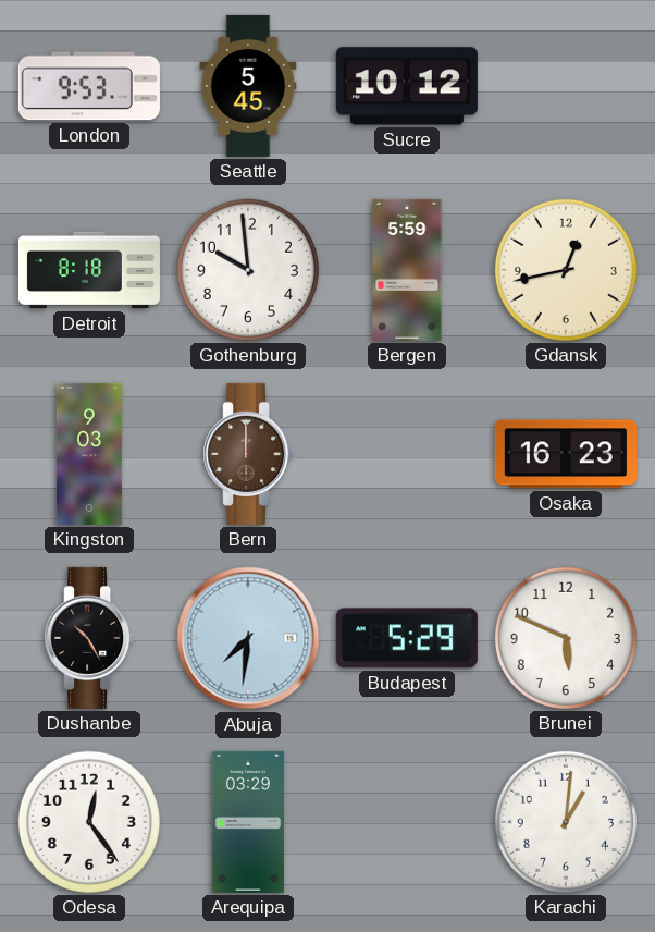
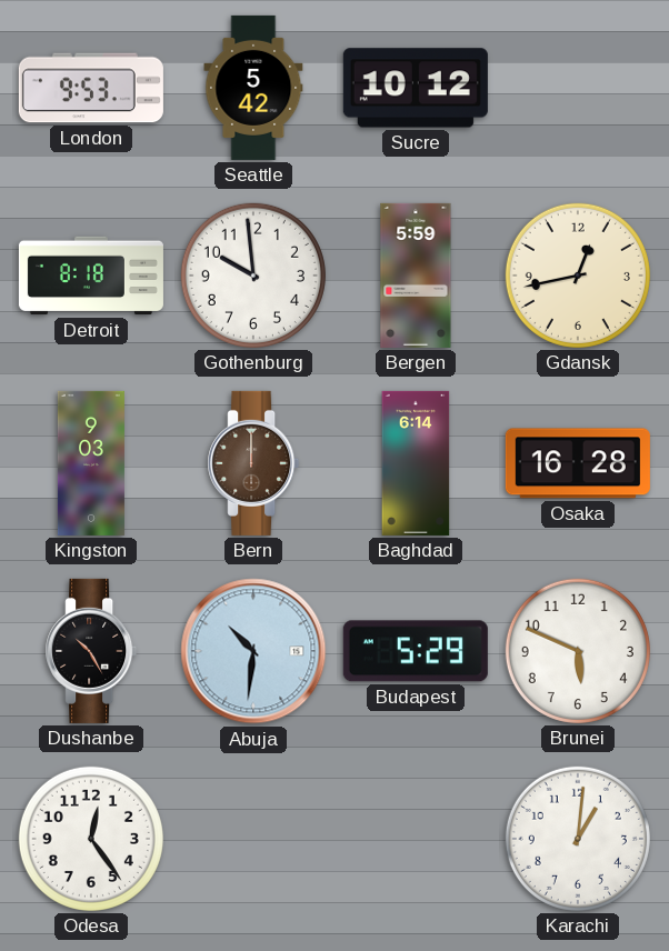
Seattle: 5:45 -> 5:42
Baghdad: none -> 6:14
Osaka: 16:23 -> 16:28
Abuja: 7:31 -> 10:31
Arequipa: 03:29 -> none
